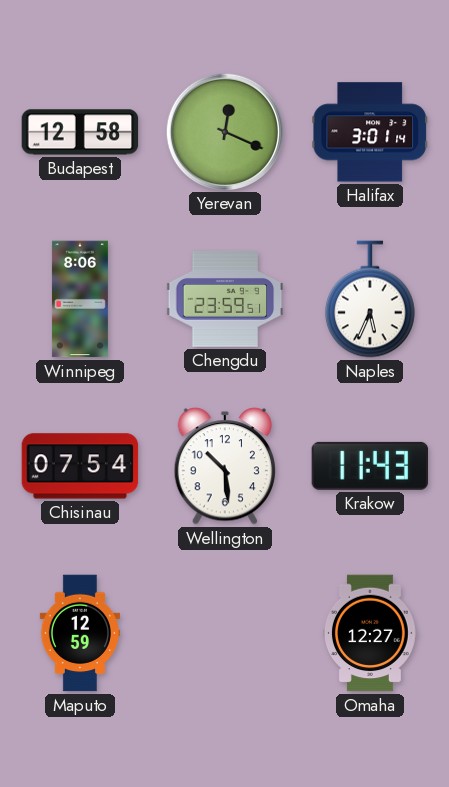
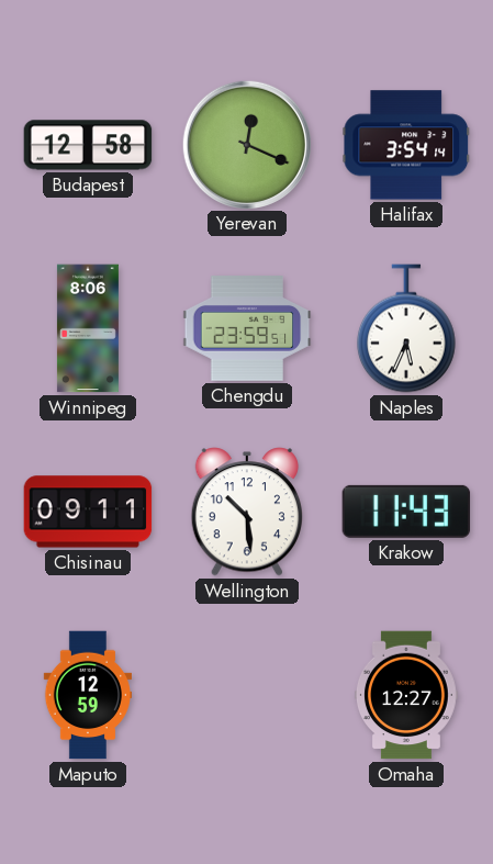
Halifax: 3:01 -> 3:54
Chisinau: 07:54 -> 09:11
